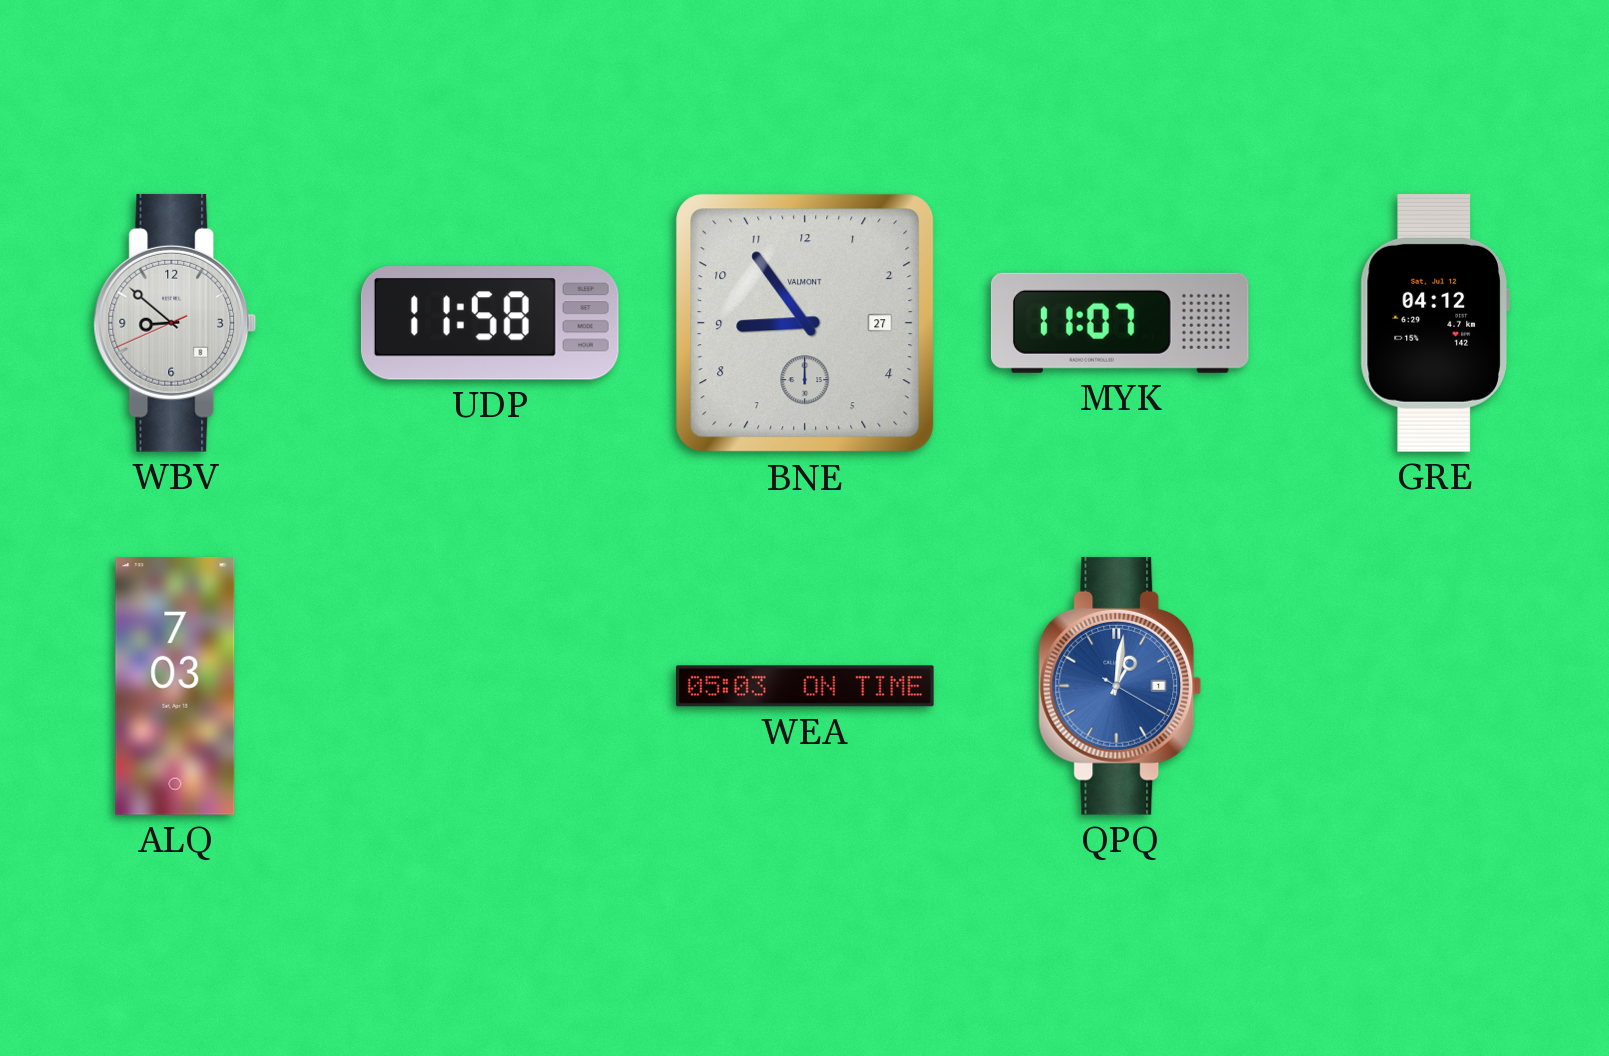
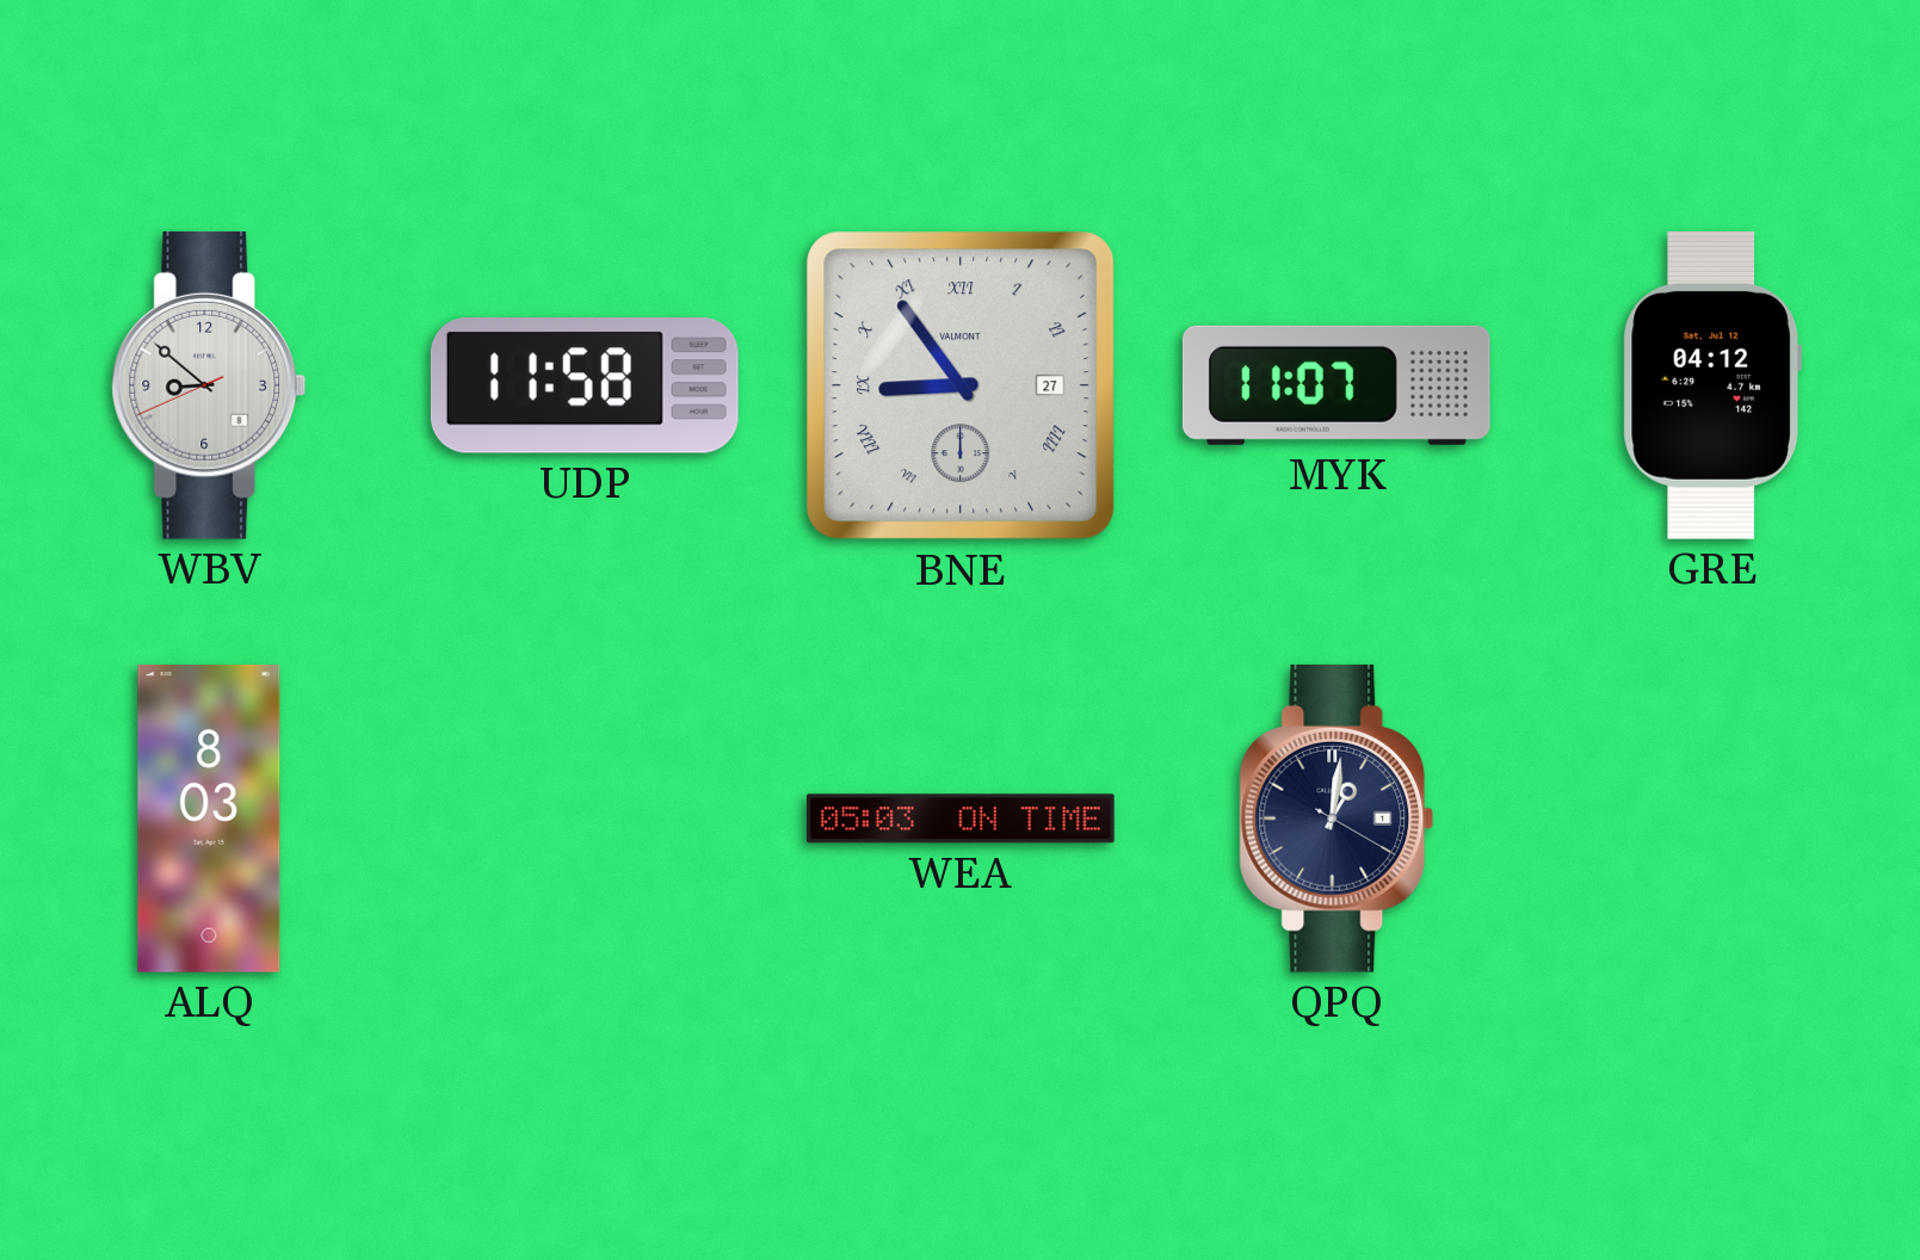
BNE numerals: Arabic -> Roman
ALQ: 7:03 -> 8:03
QPQ dial: blue -> navy
